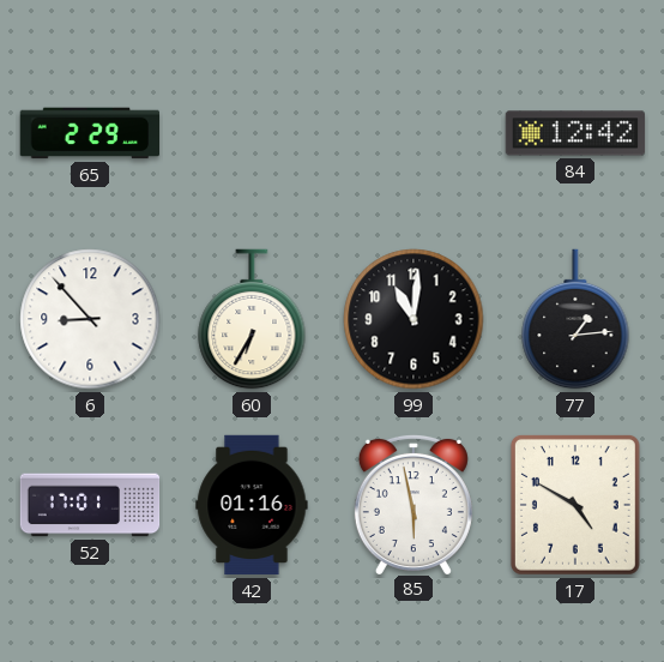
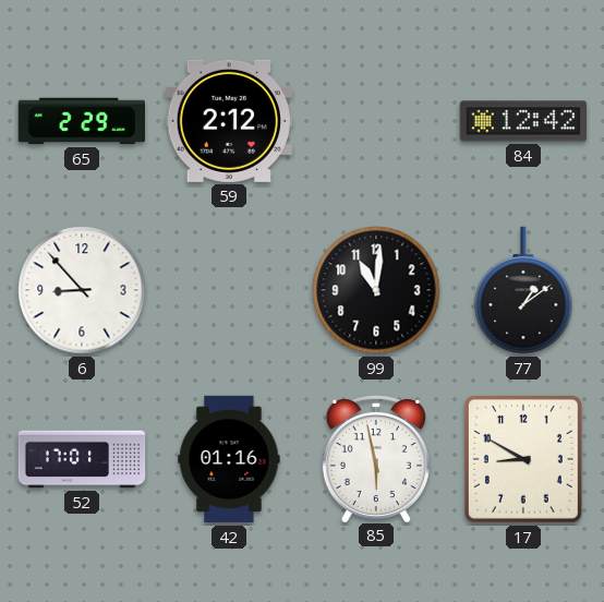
59: none -> 2:12
60: 6:35 -> none
77: 1:14 -> 1:09
17: 4:50 -> 8:50
